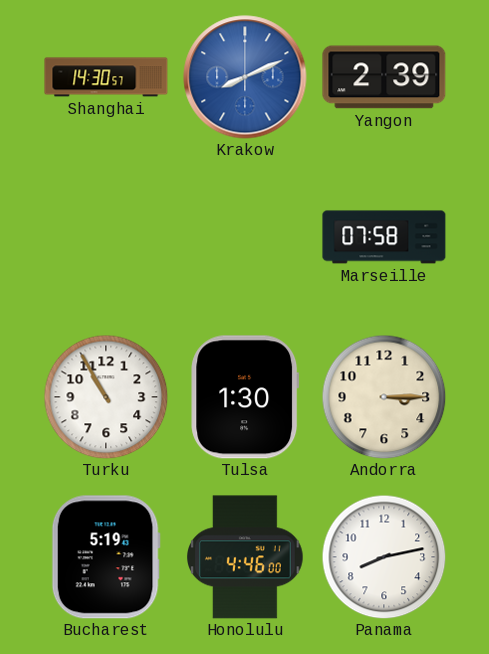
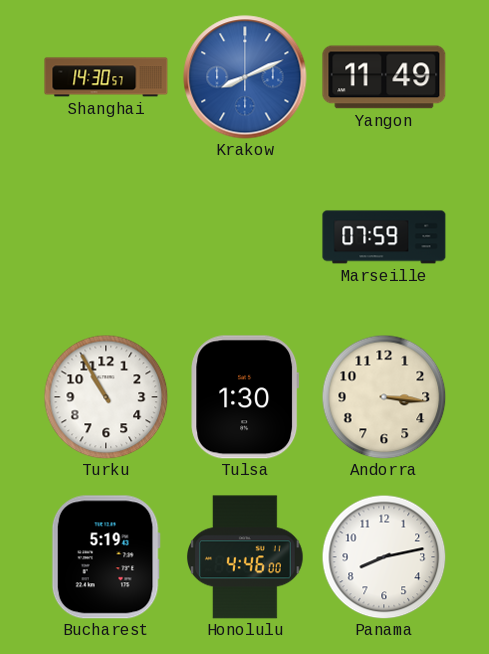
Yangon: 2:39 -> 11:49
Marseille: 07:58 -> 07:59
Andorra: 3:15 -> 3:16
